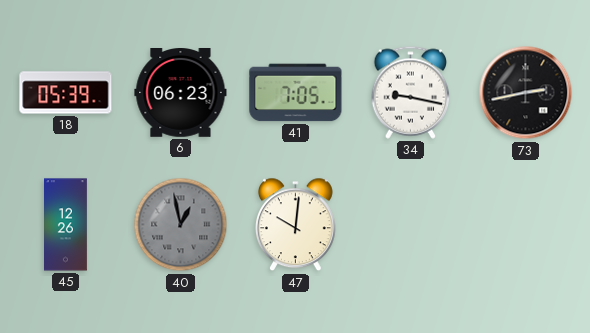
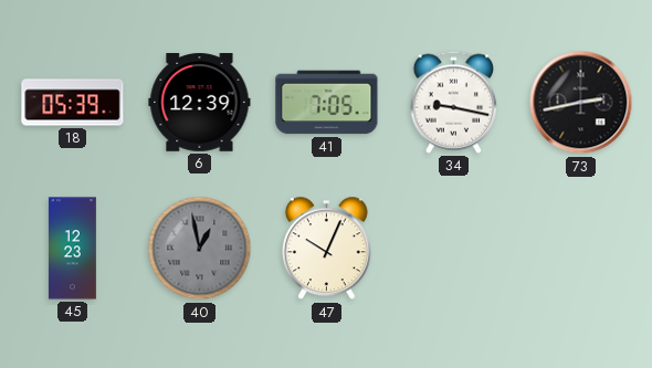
6: 06:23 -> 12:39
45: 12:26 -> 12:23
47: 10:01 -> 10:04
